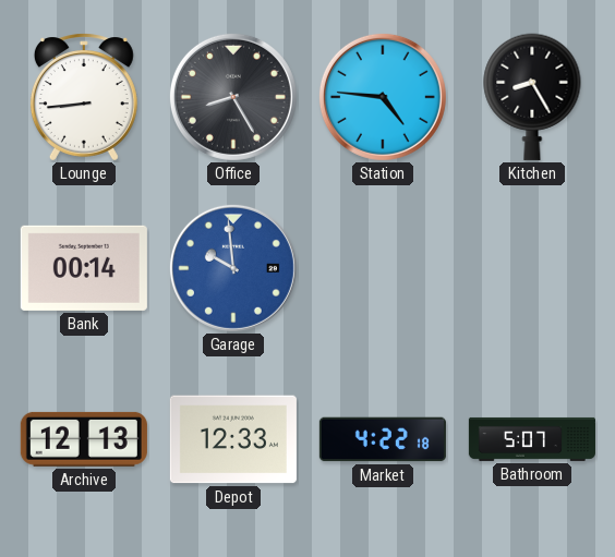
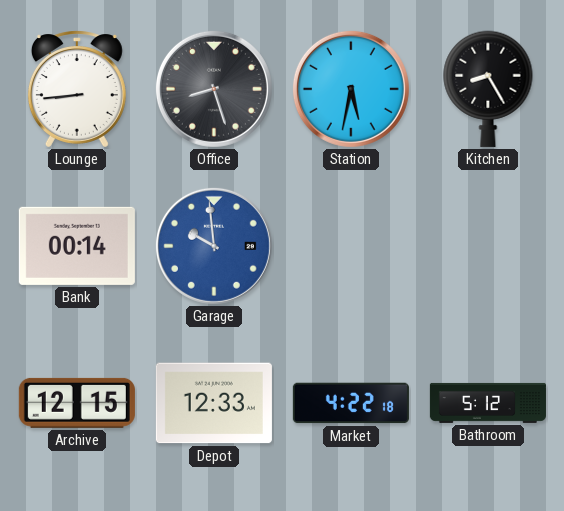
Office: 8:25 -> 8:27
Station: 4:46 -> 5:32
Archive: 12:13 -> 12:15
Bathroom: 5:07 -> 5:12
